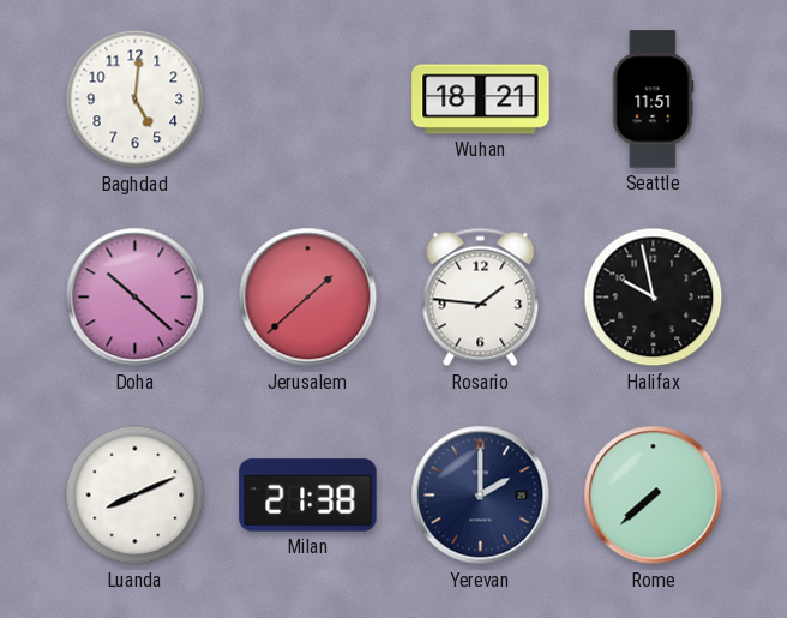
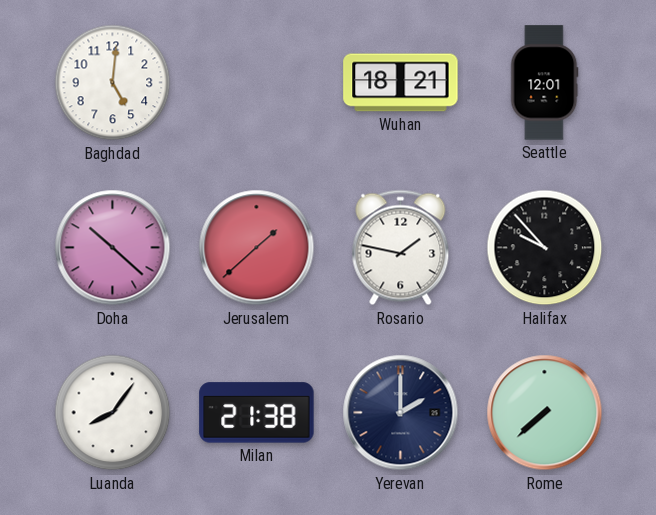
Seattle: 11:51 -> 12:01
Rosario: 1:46 -> 1:47
Halifax: 9:58 -> 9:53
Luanda: 8:11 -> 8:06
